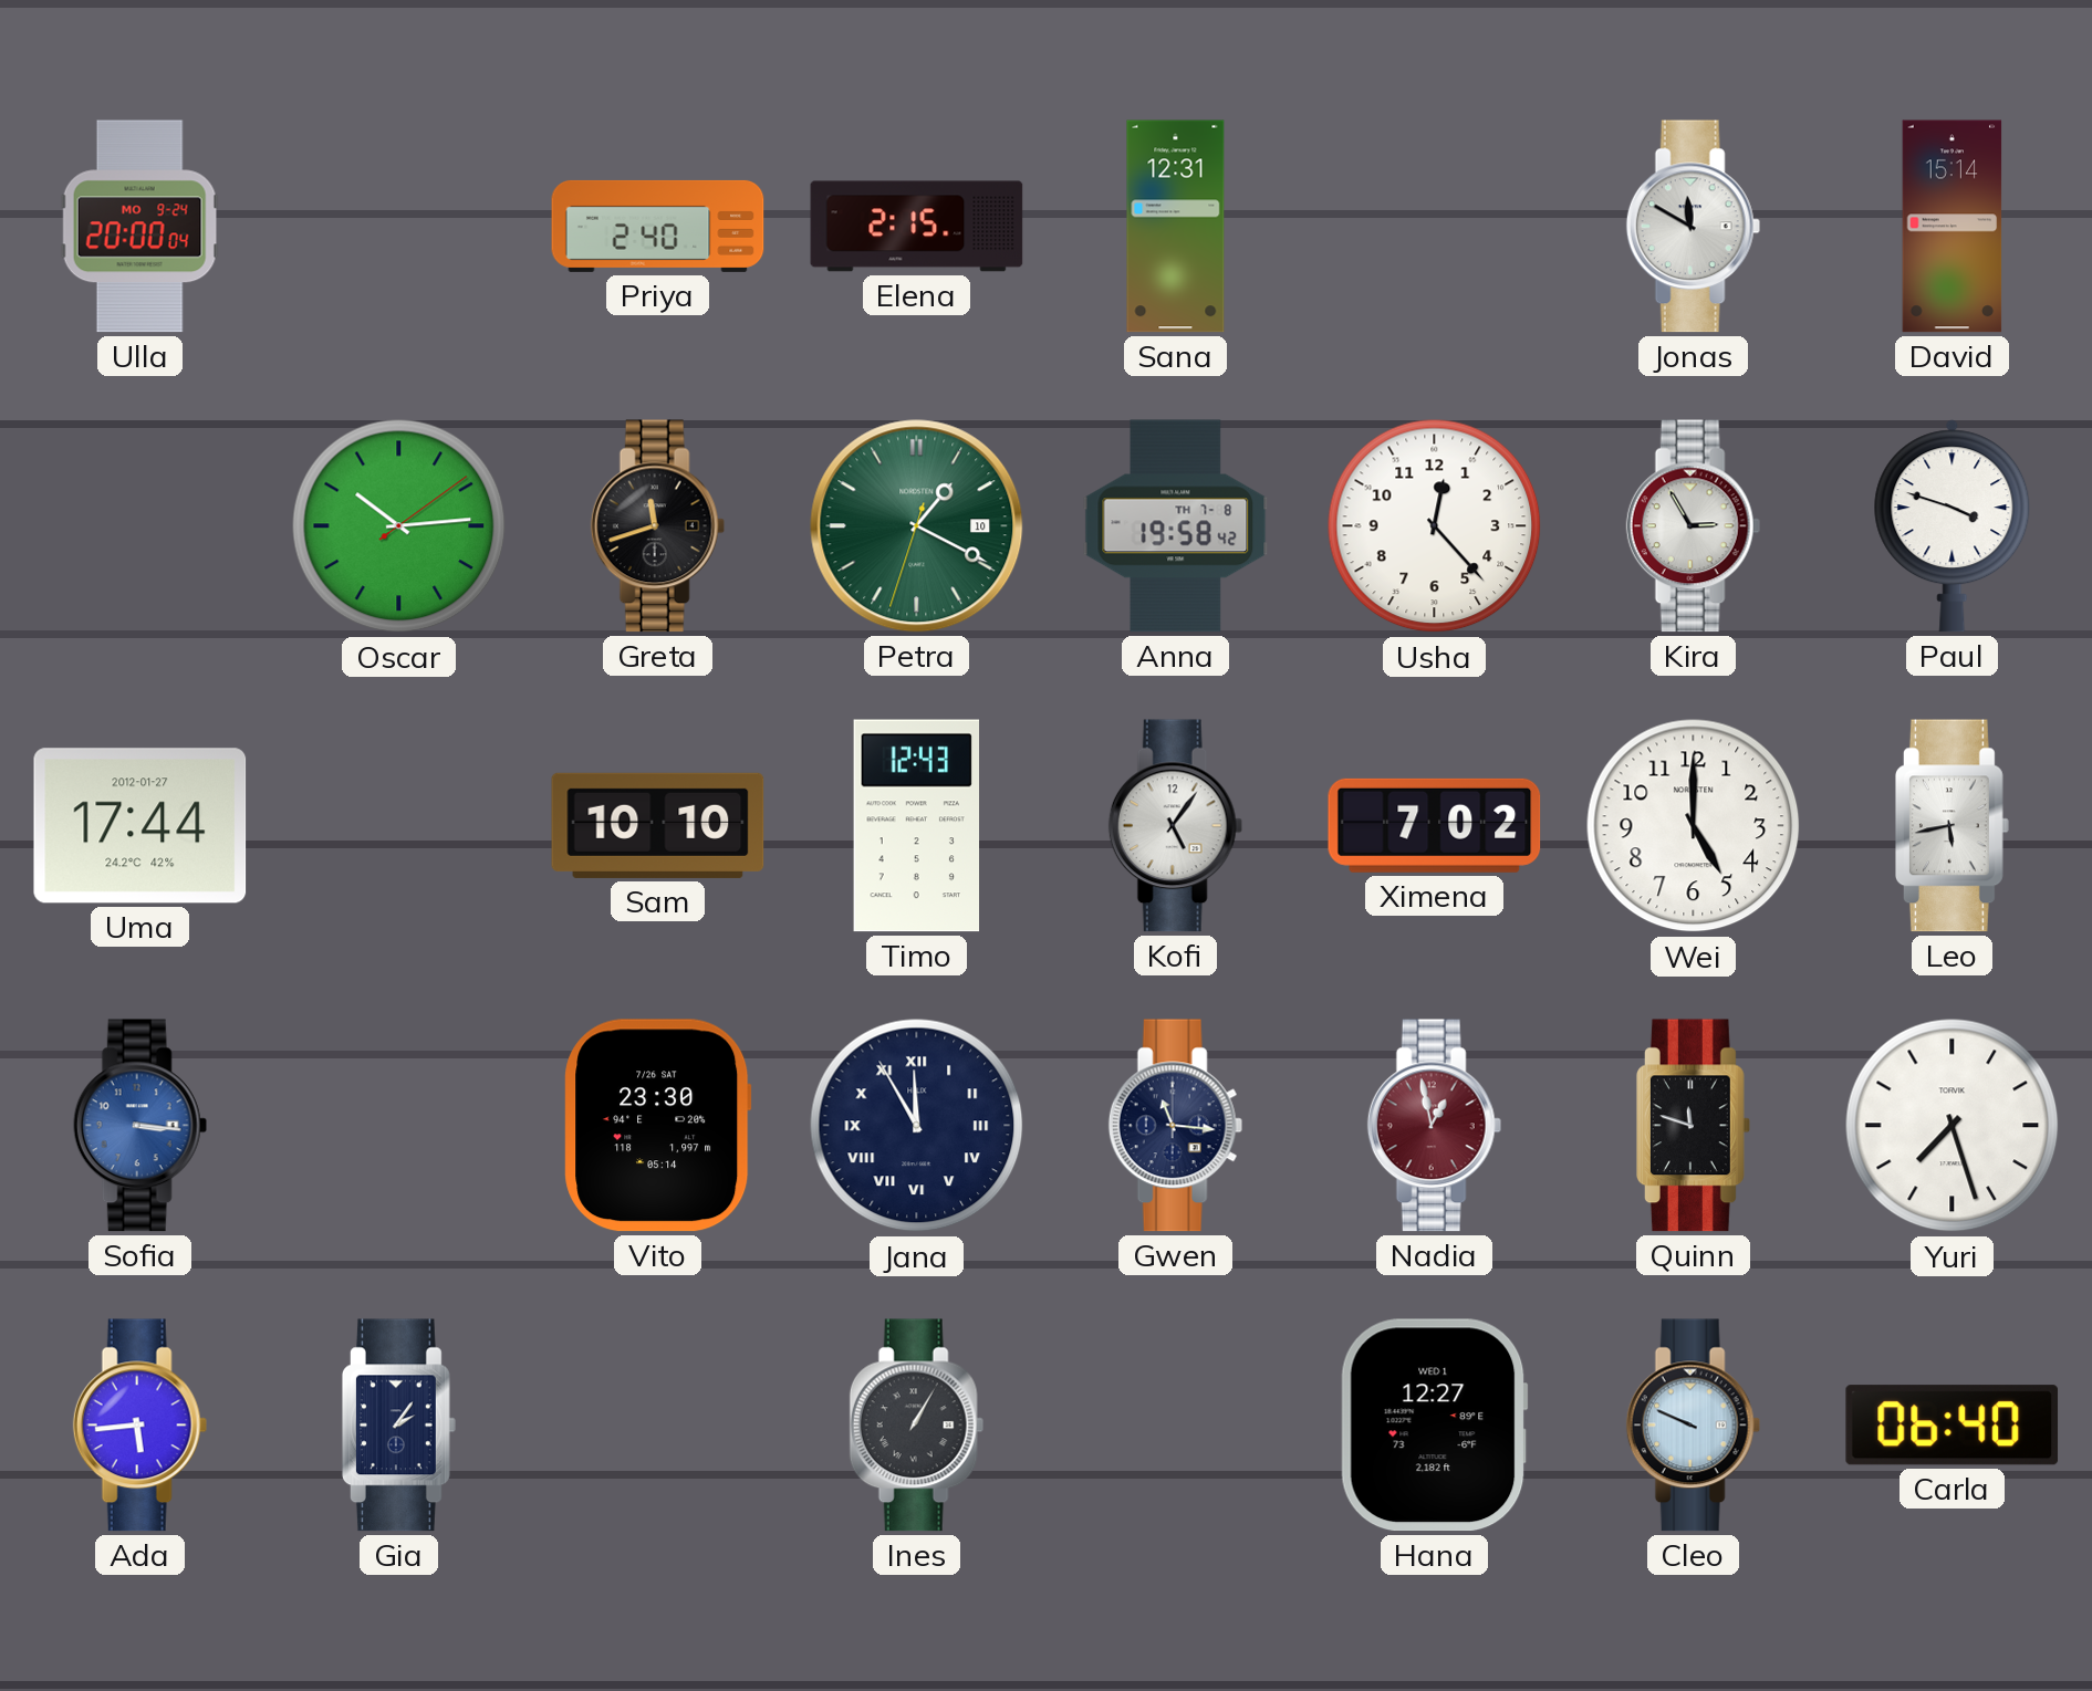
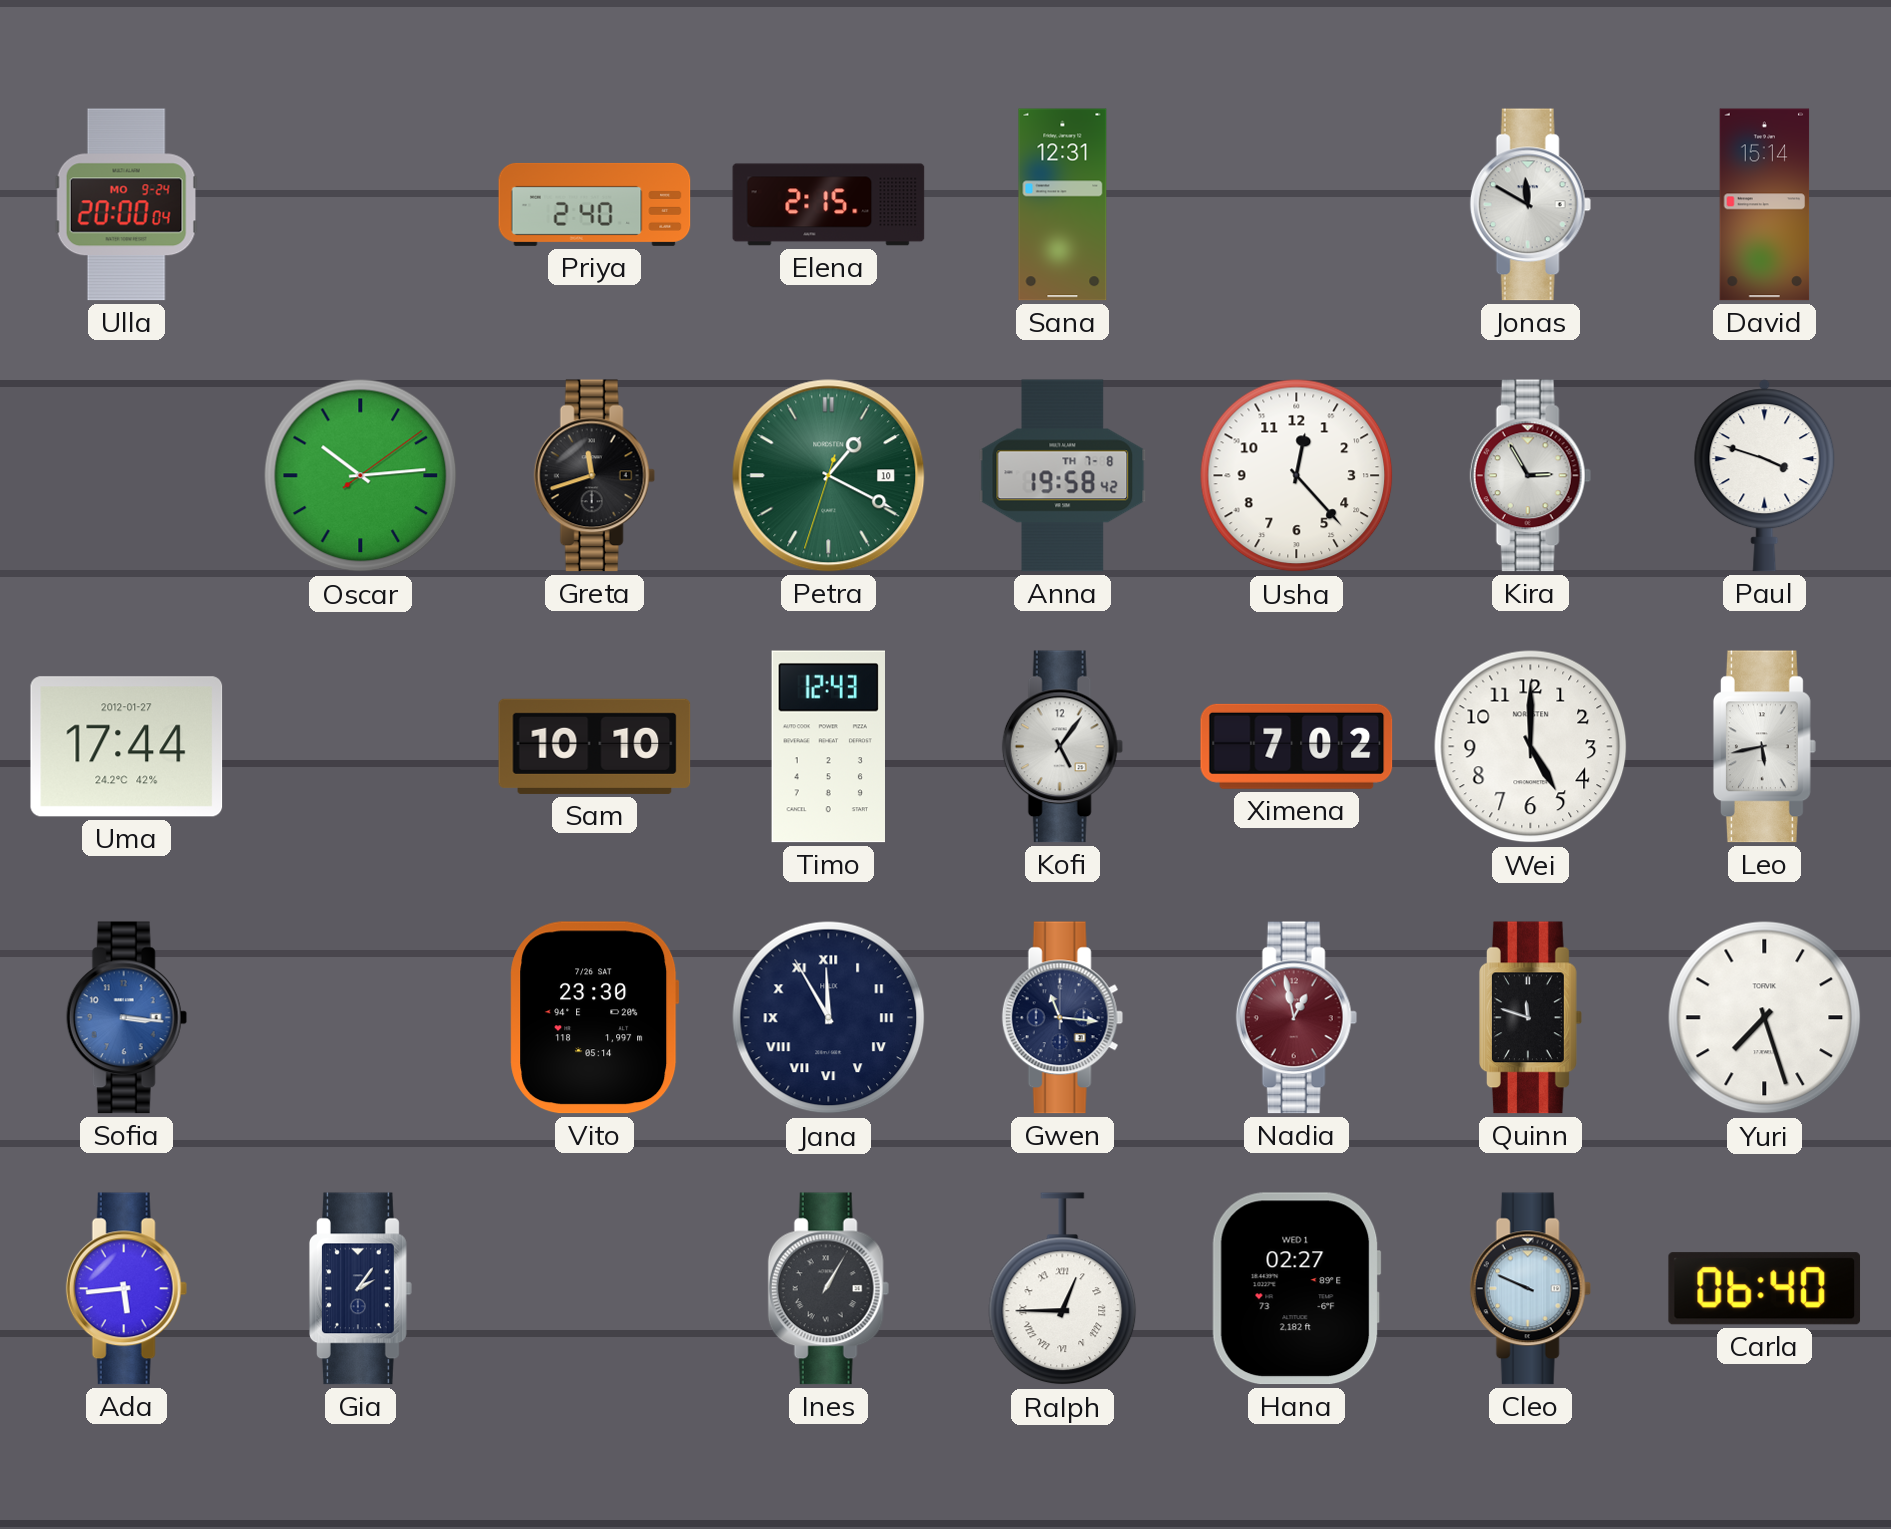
Ralph: none -> 12:45
Hana: 12:27 -> 02:27
